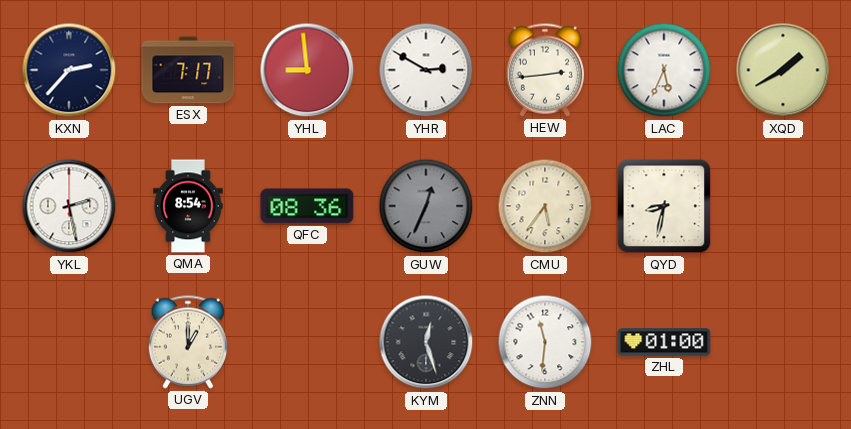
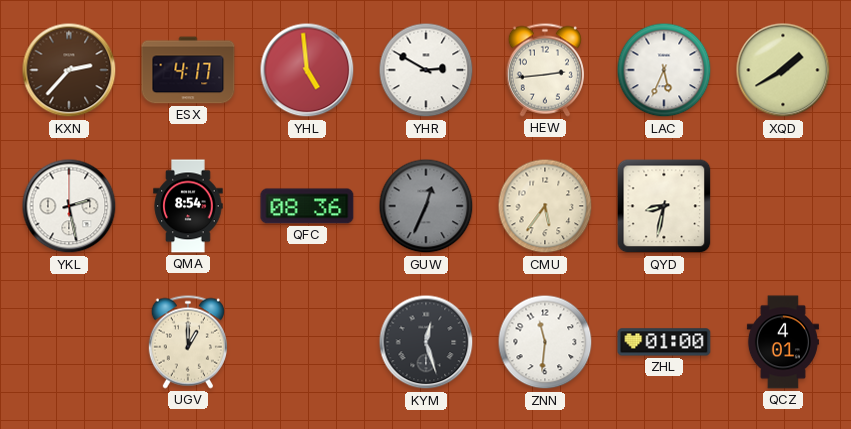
KXN dial: navy -> brown
ESX: 7:17 -> 4:17
YHL: 8:59 -> 4:59
QCZ: none -> 4:01
